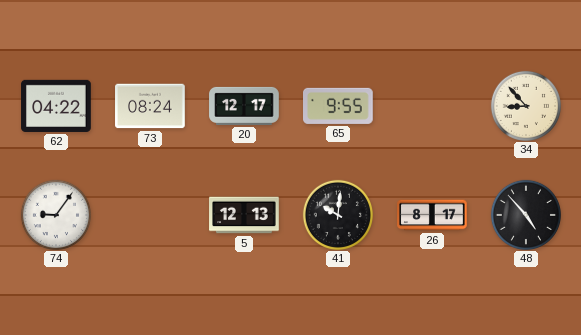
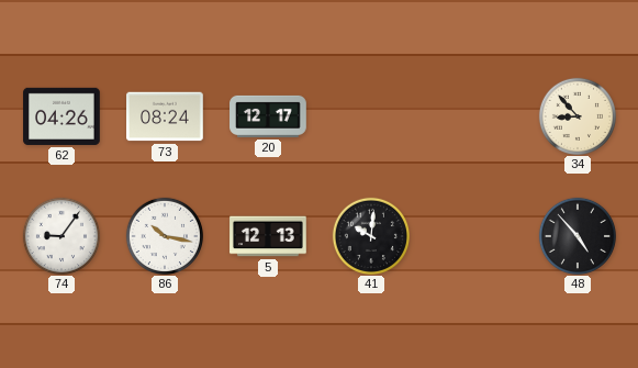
62: 04:22 -> 04:26
65: 9:55 -> none
86: none -> 10:17
26: 8:17 -> none
